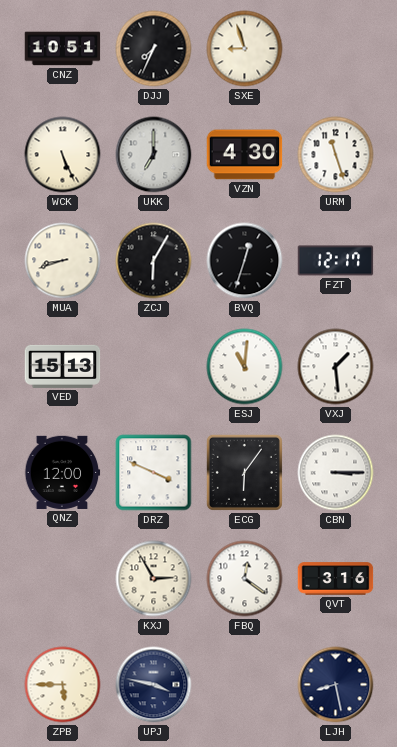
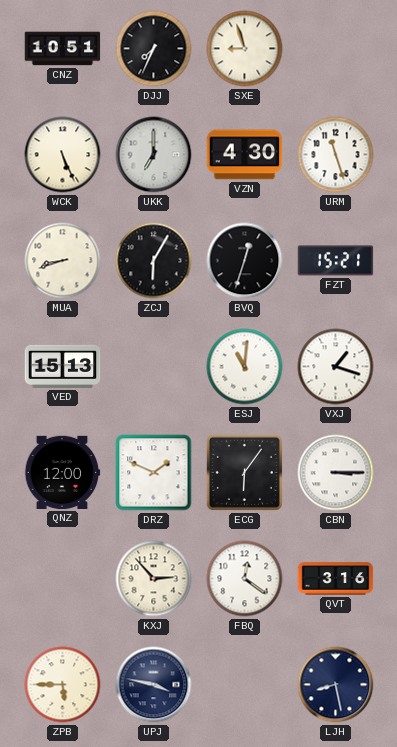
FZT: 12:17 -> 15:21
VXJ: 1:29 -> 1:18
DRZ: 3:49 -> 1:49
KXJ: 2:55 -> 2:53
